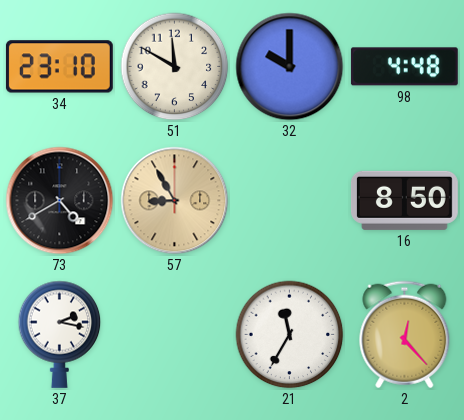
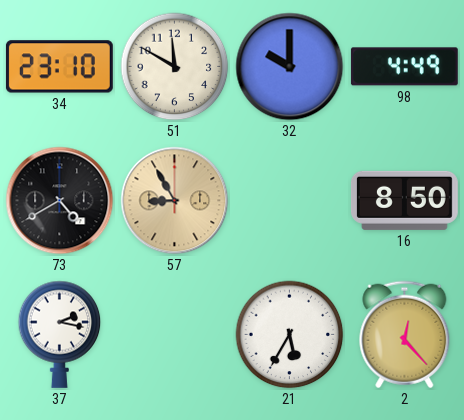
98: 4:48 -> 4:49
21: 11:35 -> 5:35
